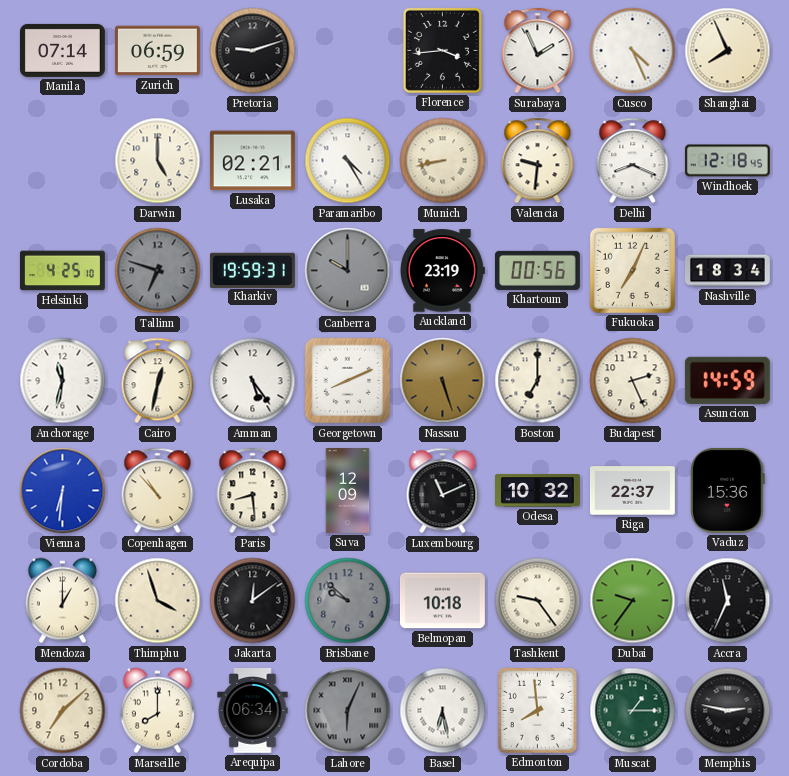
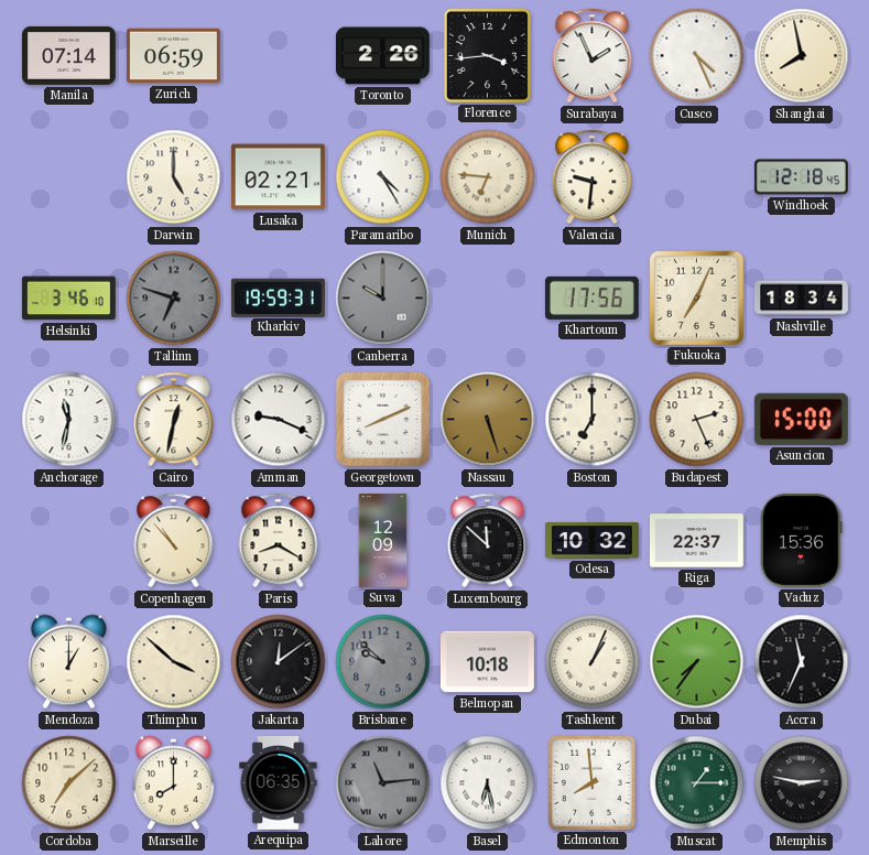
Pretoria: 9:12 -> none
Toronto: none -> 2:26
Shanghai: 7:56 -> 7:58
Munich: 8:43 -> 6:46
Delhi: 8:19 -> none
Helsinki: 4:25 -> 3:46
Auckland: 23:19 -> none
Khartoum: 00:56 -> 17:56
Amman: 5:24 -> 9:19
Asuncion: 14:59 -> 15:00
Vienna: 6:31 -> none
Paris: 8:29 -> 8:20
Luxembourg: 11:11 -> 11:52
Thimphu: 3:57 -> 3:52
Tashkent: 9:24 -> 1:04
Dubai: 9:36 -> 7:36
Arequipa: 06:34 -> 06:35
Lahore: 6:04 -> 11:14
